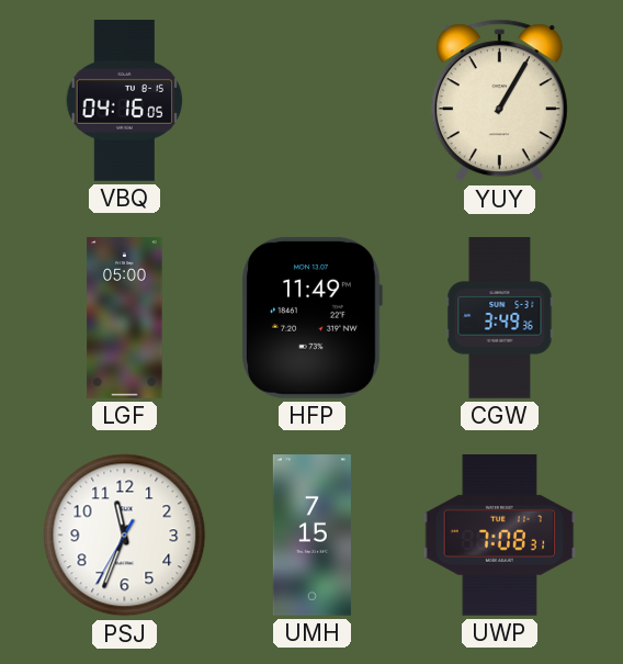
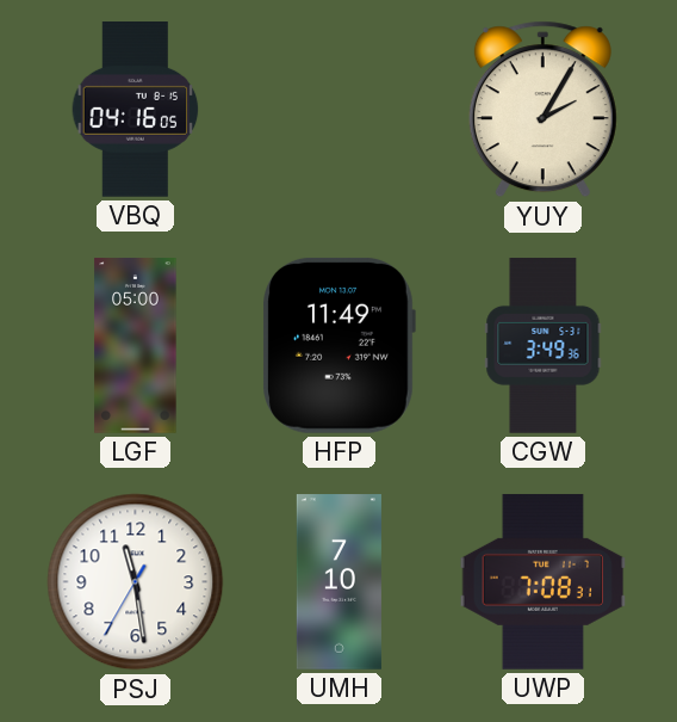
YUY: 1:05 -> 2:05
PSJ: 11:33 -> 11:28
UMH: 7:15 -> 7:10
